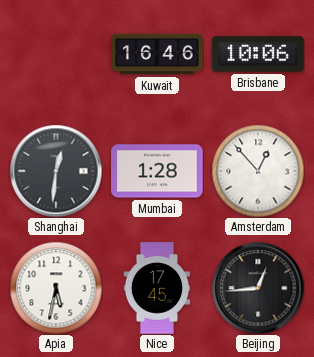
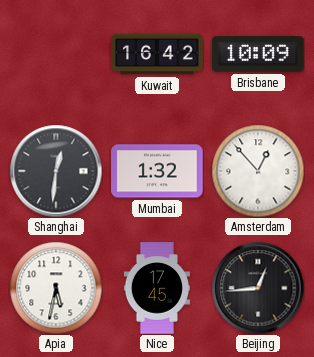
Kuwait: 16:46 -> 16:42
Brisbane: 10:06 -> 10:09
Mumbai: 1:28 -> 1:32
